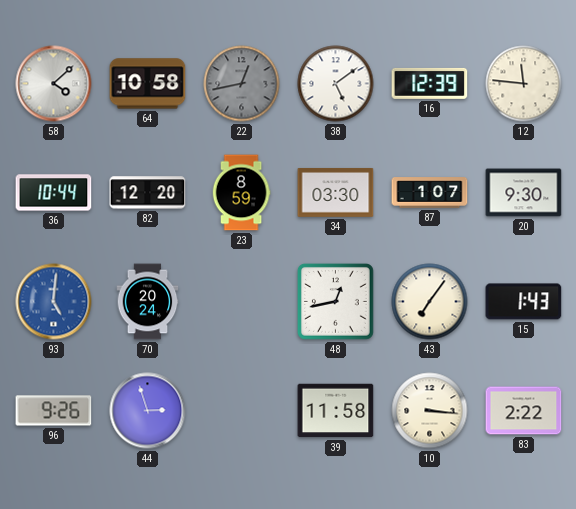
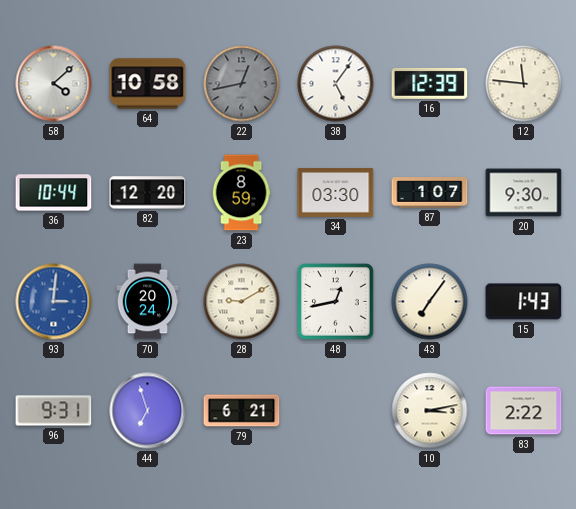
38: 5:09 -> 5:06
93: 5:01 -> 3:01
28: none -> 9:10
96: 9:26 -> 9:31
44: 2:57 -> 6:57
79: none -> 6:21
39: 11:58 -> none
10: 3:16 -> 3:13
